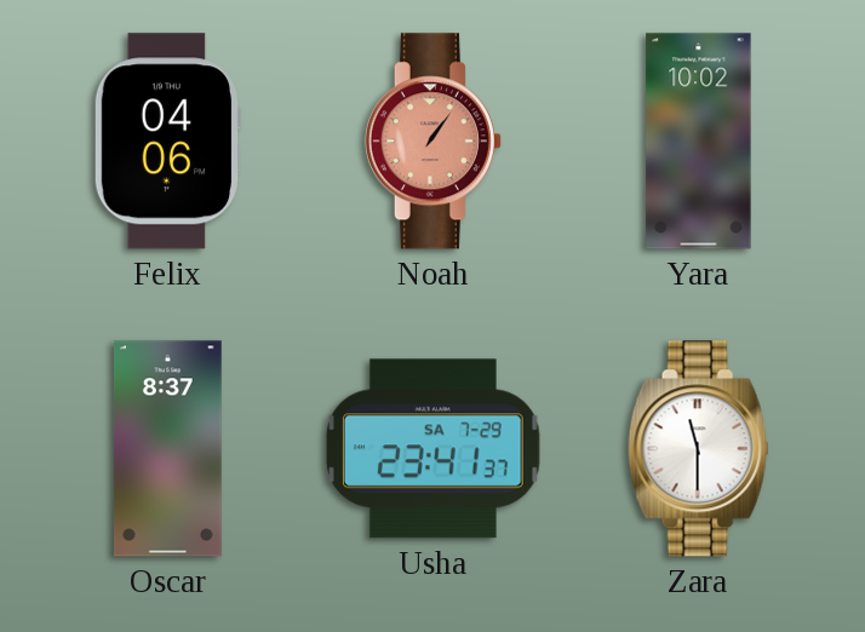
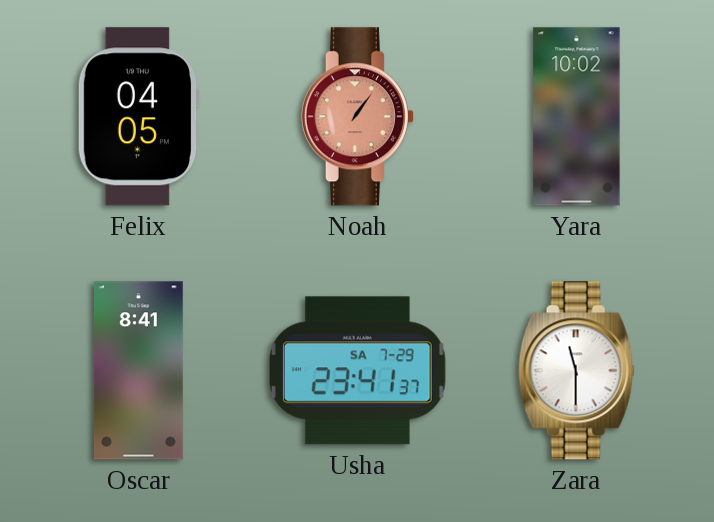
Felix: 04:06 -> 04:05
Oscar: 8:37 -> 8:41
